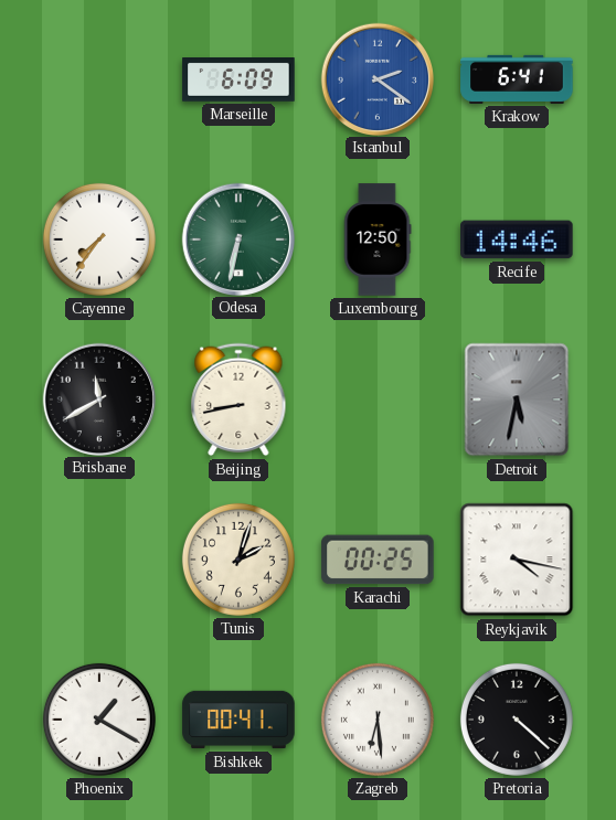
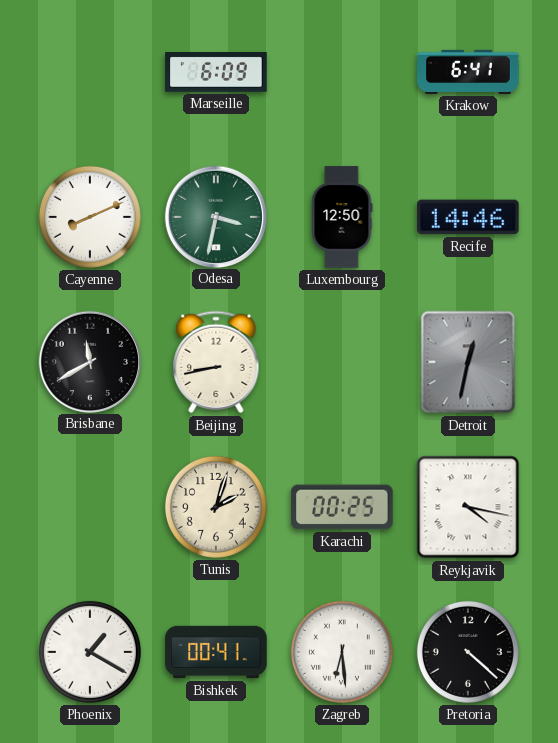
Istanbul: 2:21 -> none
Cayenne: 7:36 -> 8:11
Odesa: 6:32 -> 3:32
Detroit: 5:32 -> 12:32
